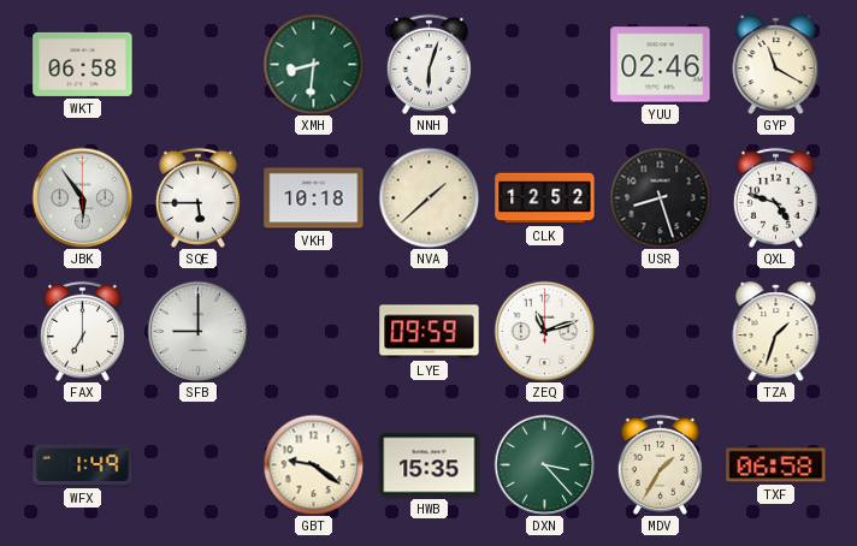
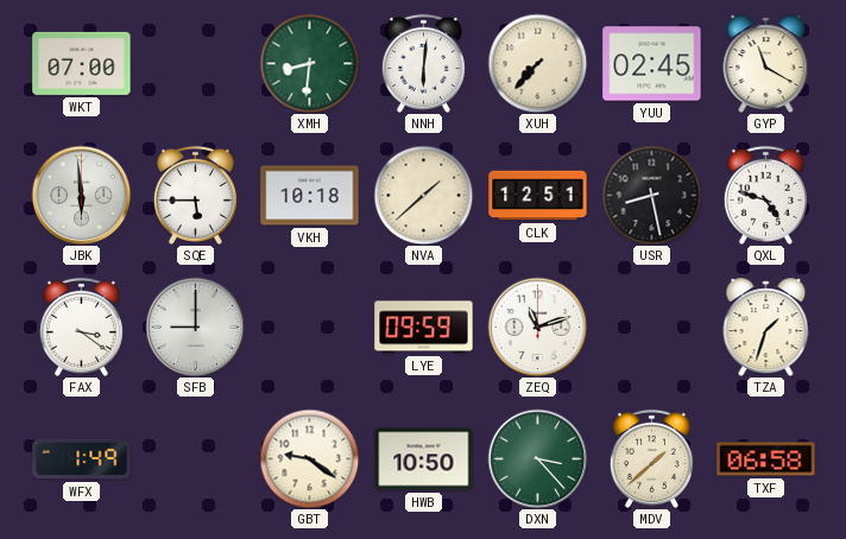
WKT: 06:58 -> 07:00
NNH: 6:03 -> 6:01
XUH: none -> 7:37
YUU: 02:46 -> 02:45
JBK: 5:54 -> 5:59
CLK: 12:52 -> 12:51
USR: 8:27 -> 8:28
FAX: 7:00 -> 3:21
HWB: 15:35 -> 10:50
MDV: 1:35 -> 1:38
